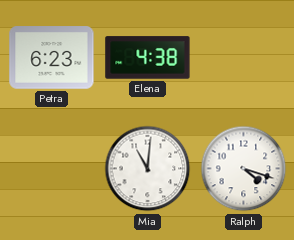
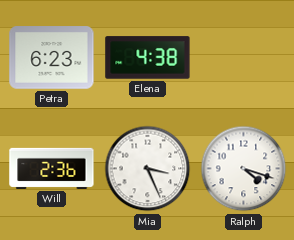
Will: none -> 2:36
Mia: 11:01 -> 3:26
